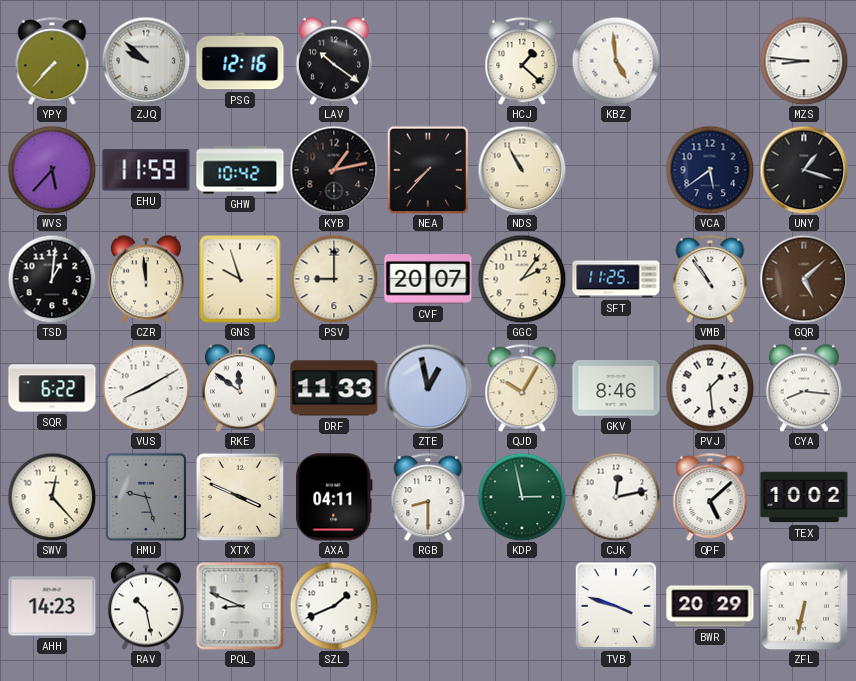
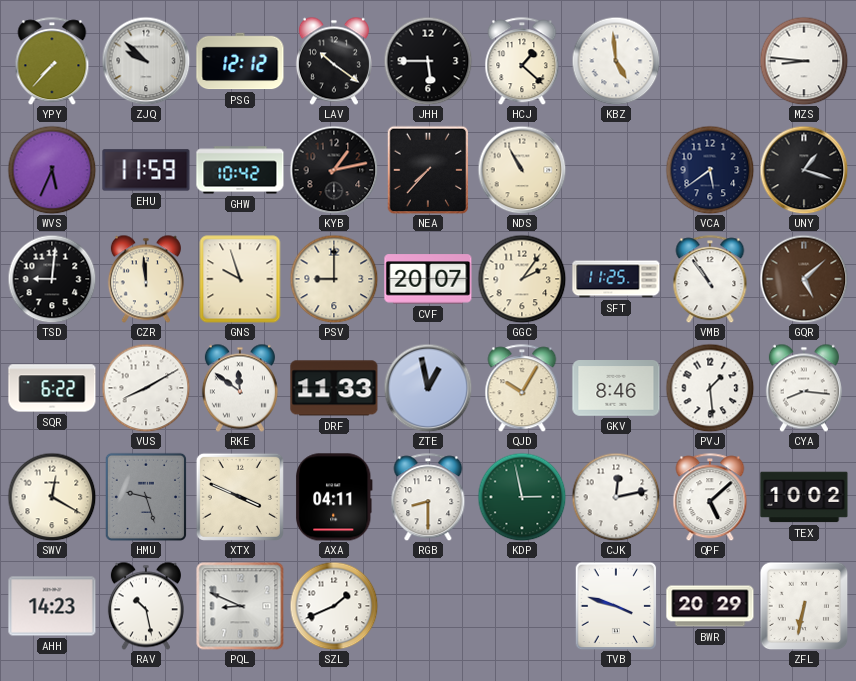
PSG: 12:16 -> 12:12
JHH: none -> 5:45
WVS: 5:37 -> 5:34
TSD: 1:01 -> 9:01
SWV: 12:23 -> 12:20
